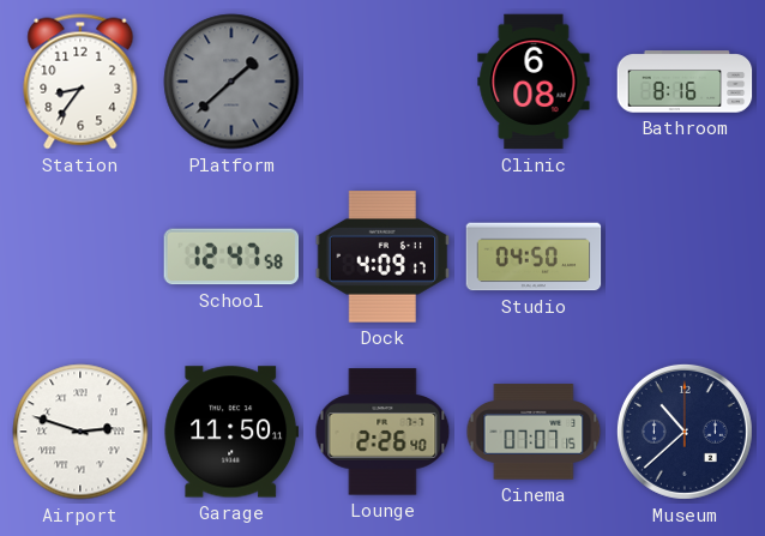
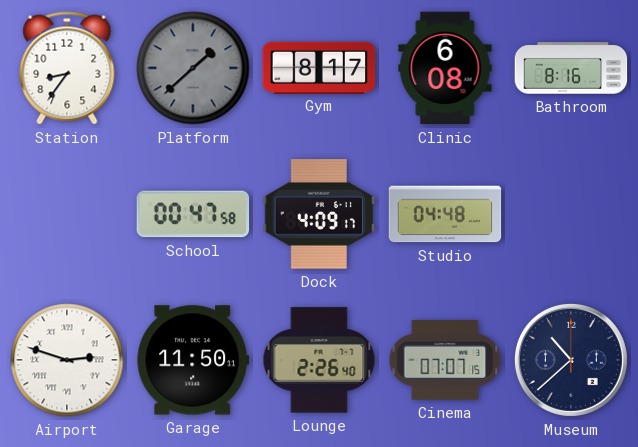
Gym: none -> 8:17
School: 12:47 -> 00:47
Studio: 04:50 -> 04:48
